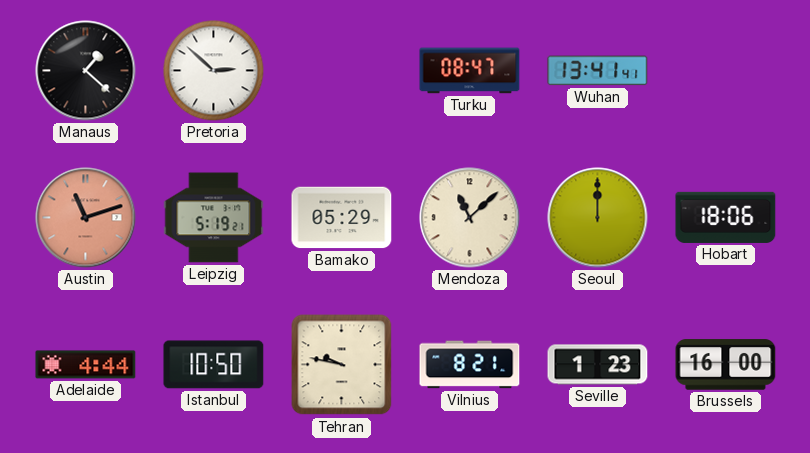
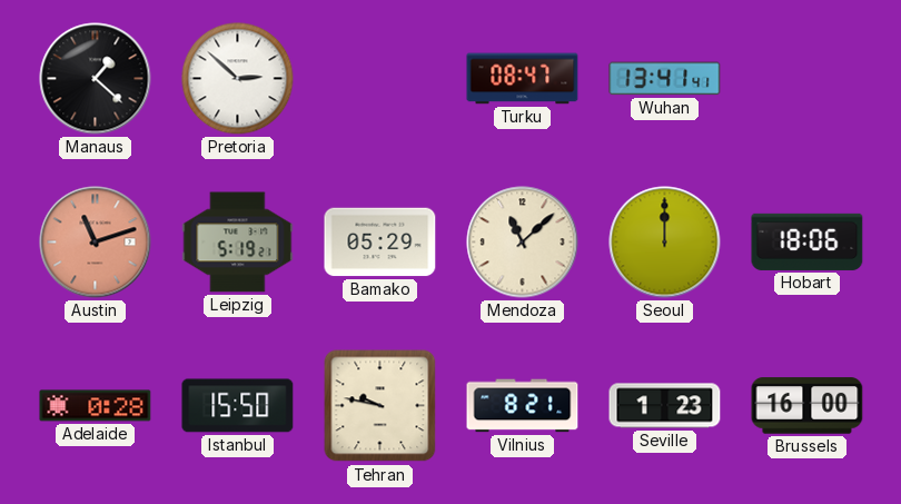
Adelaide: 4:44 -> 0:28
Istanbul: 10:50 -> 15:50
